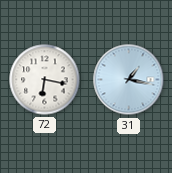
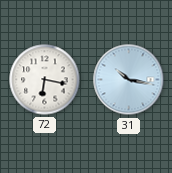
31: 1:17 -> 10:17
